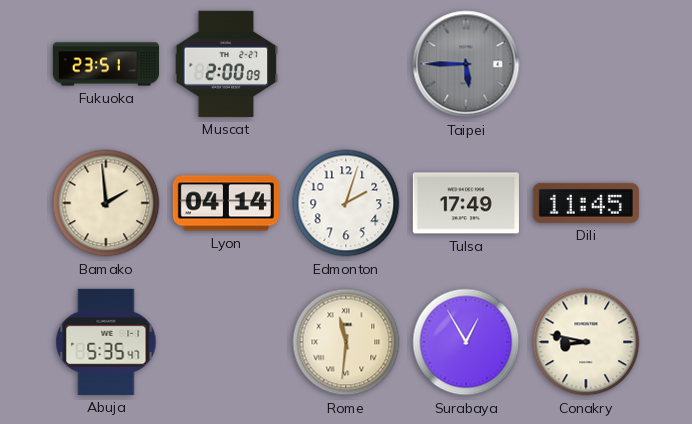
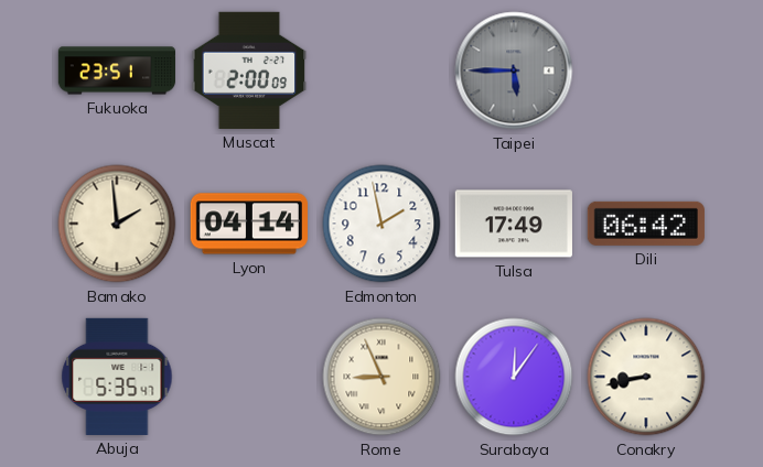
Edmonton: 2:03 -> 1:58
Dili: 11:45 -> 06:42
Rome: 11:31 -> 8:56
Surabaya: 12:55 -> 12:06
Conakry: 8:47 -> 8:43
